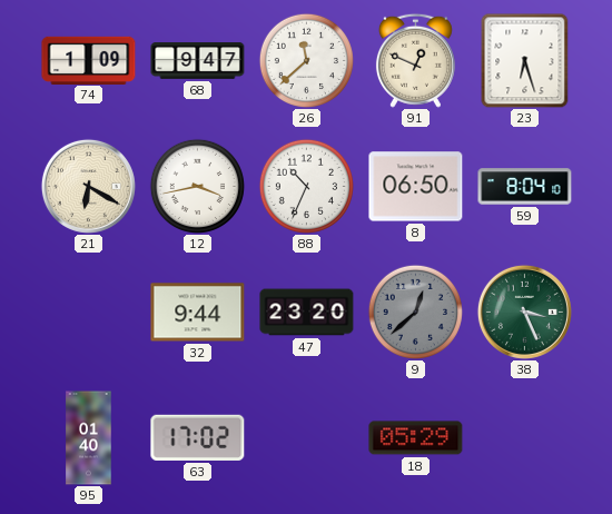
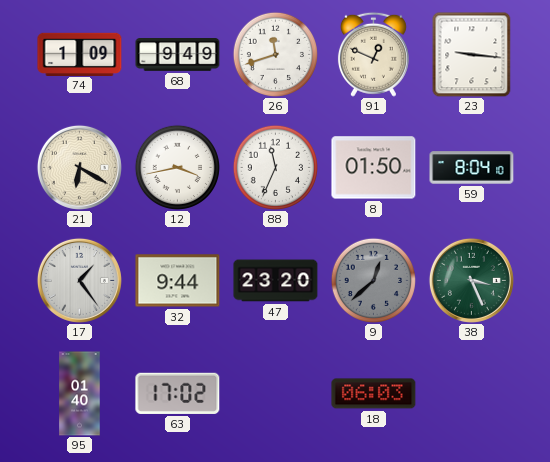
68: 9:47 -> 9:49
26: 11:38 -> 11:42
23: 6:27 -> 9:16
88: 10:34 -> 11:34
8: 06:50 -> 01:50
17: none -> 1:24
18: 05:29 -> 06:03
